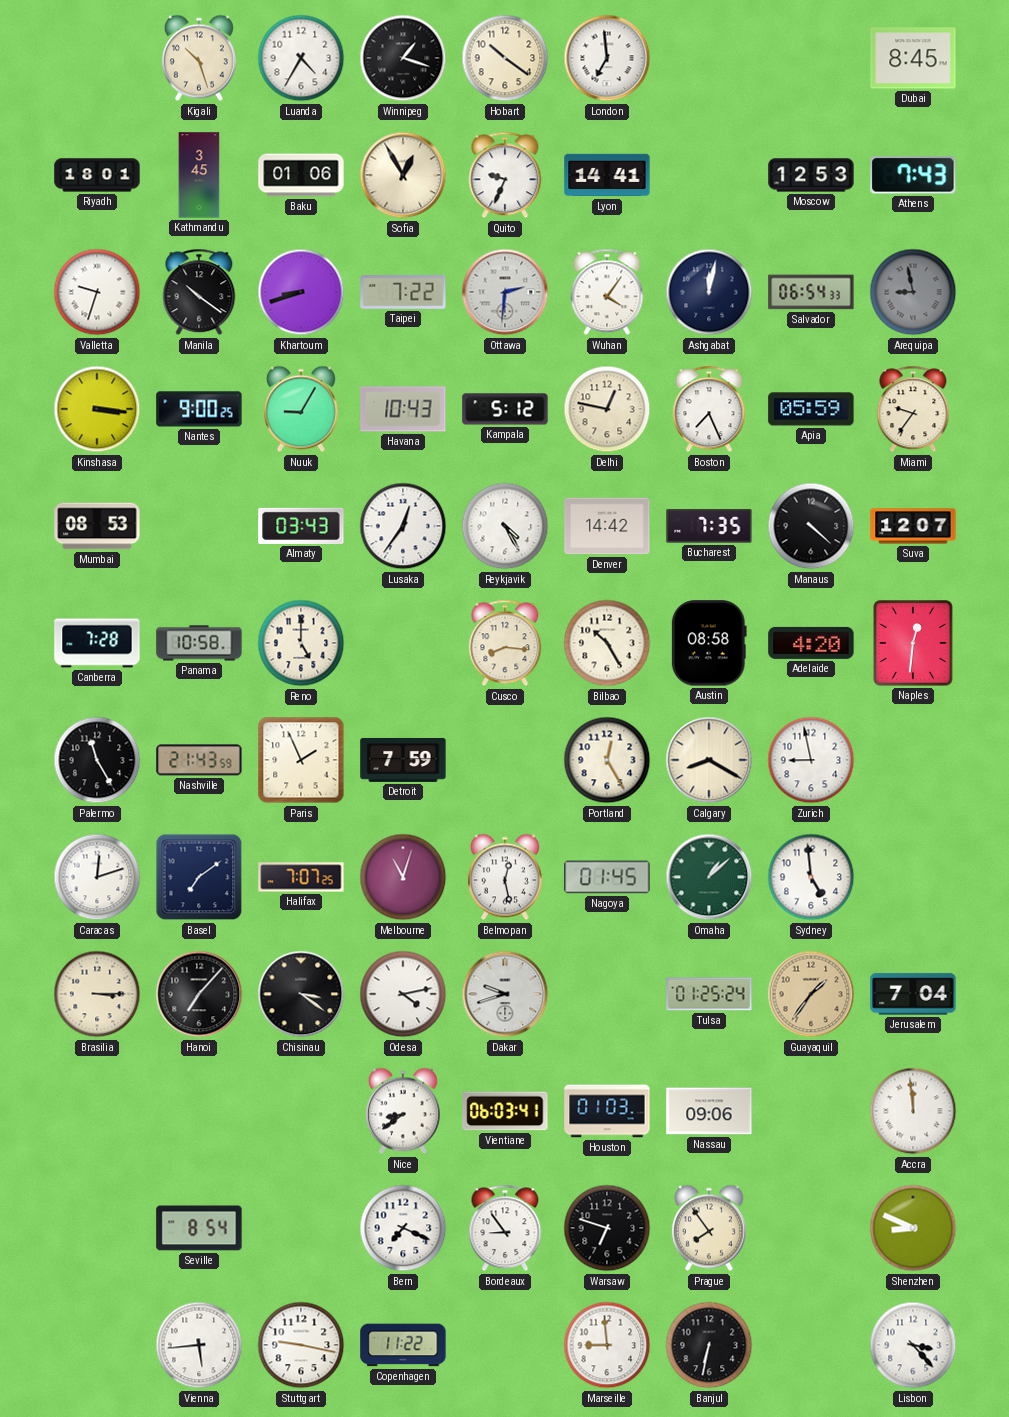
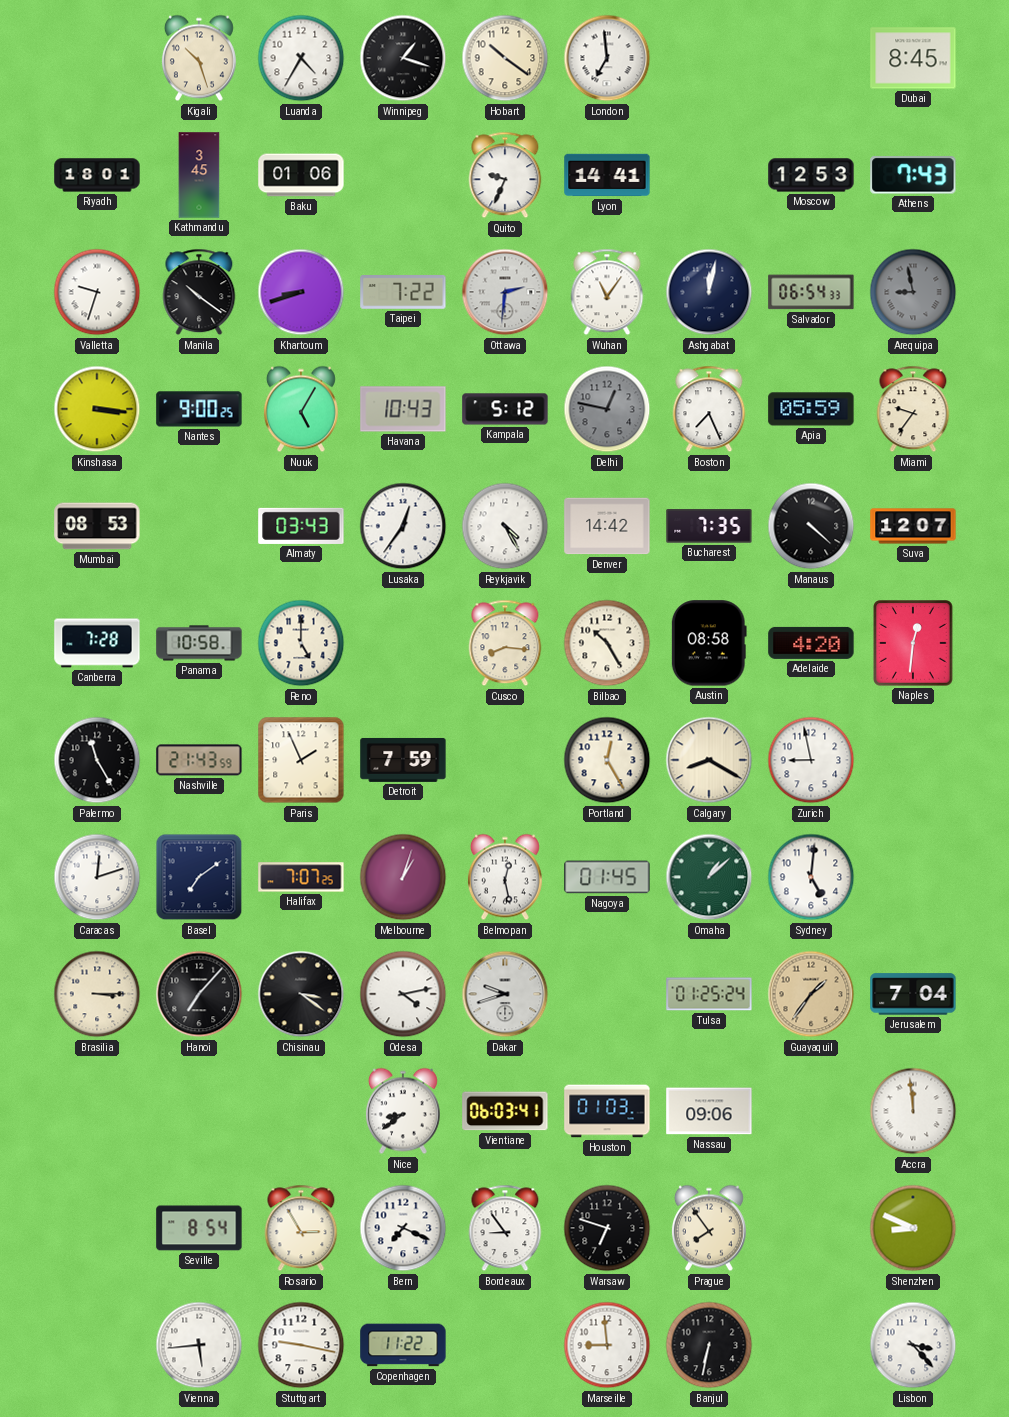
Sofia: 12:55 -> none
Wuhan: 4:06 -> 11:06
Nuuk: 9:05 -> 5:05
Delhi dial: cream -> grey
Melbourne: 11:03 -> 1:03
Sydney: 4:59 -> 5:01
Rosario: none -> 2:55
